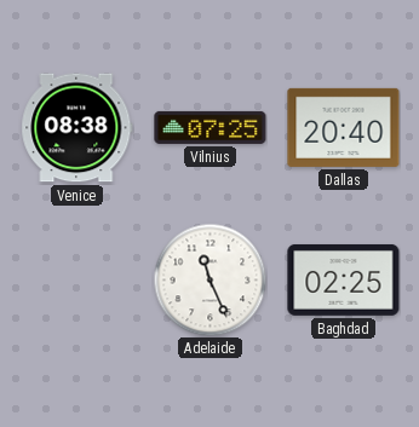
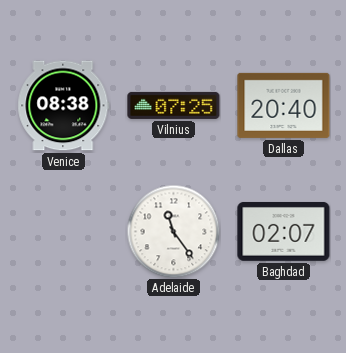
Adelaide: 11:26 -> 11:24
Baghdad: 02:25 -> 02:07
